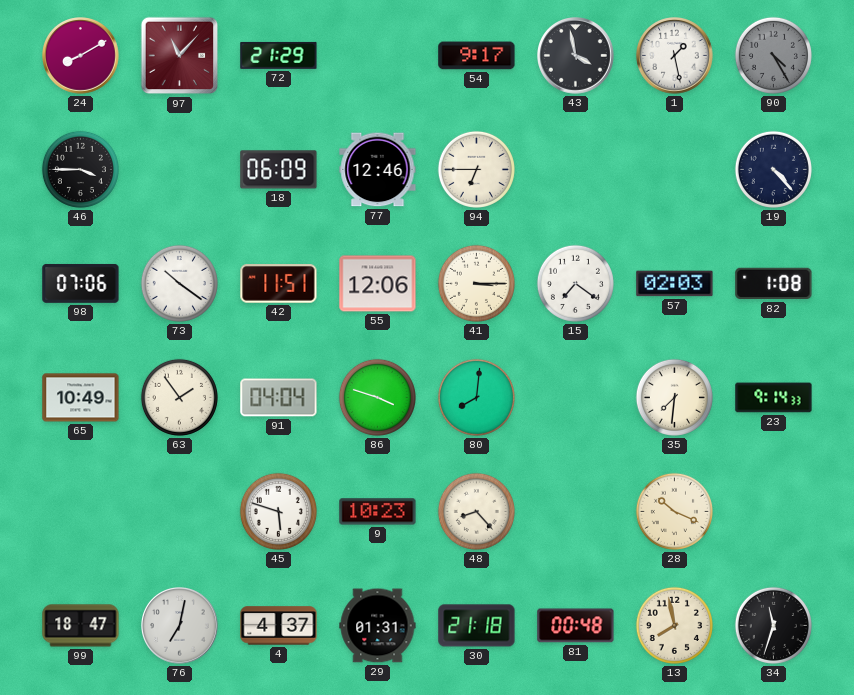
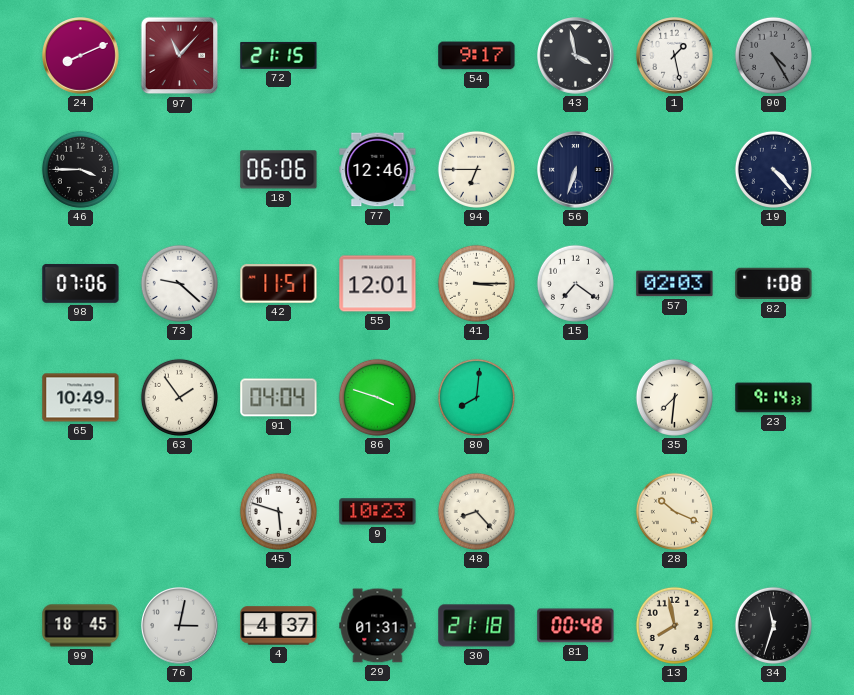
24: 8:10 -> 8:11
72: 21:29 -> 21:15
18: 06:09 -> 06:06
56: none -> 6:33
73: 10:21 -> 9:22
55: 12:06 -> 12:01
99: 18:47 -> 18:45
76: 7:02 -> 3:02
